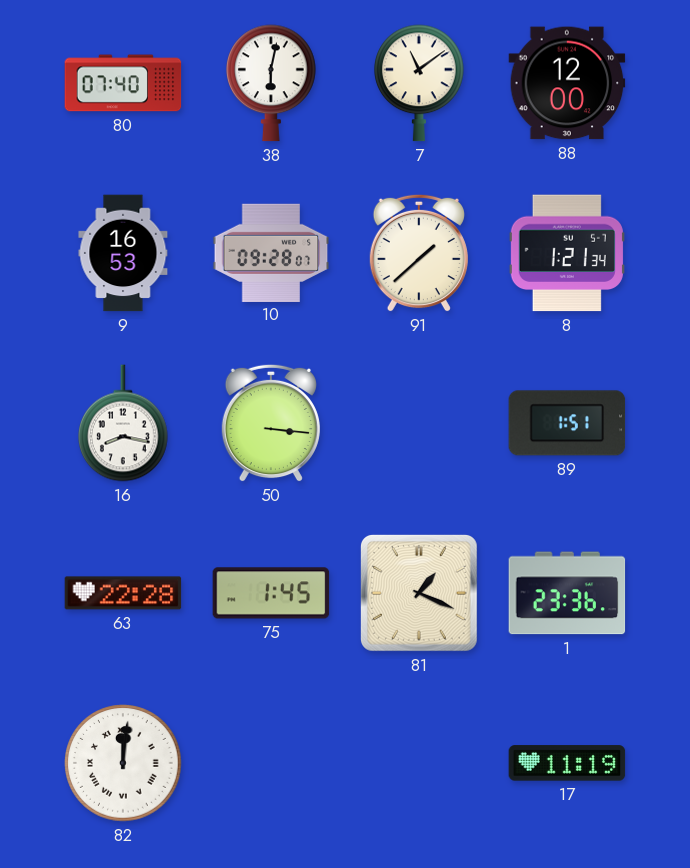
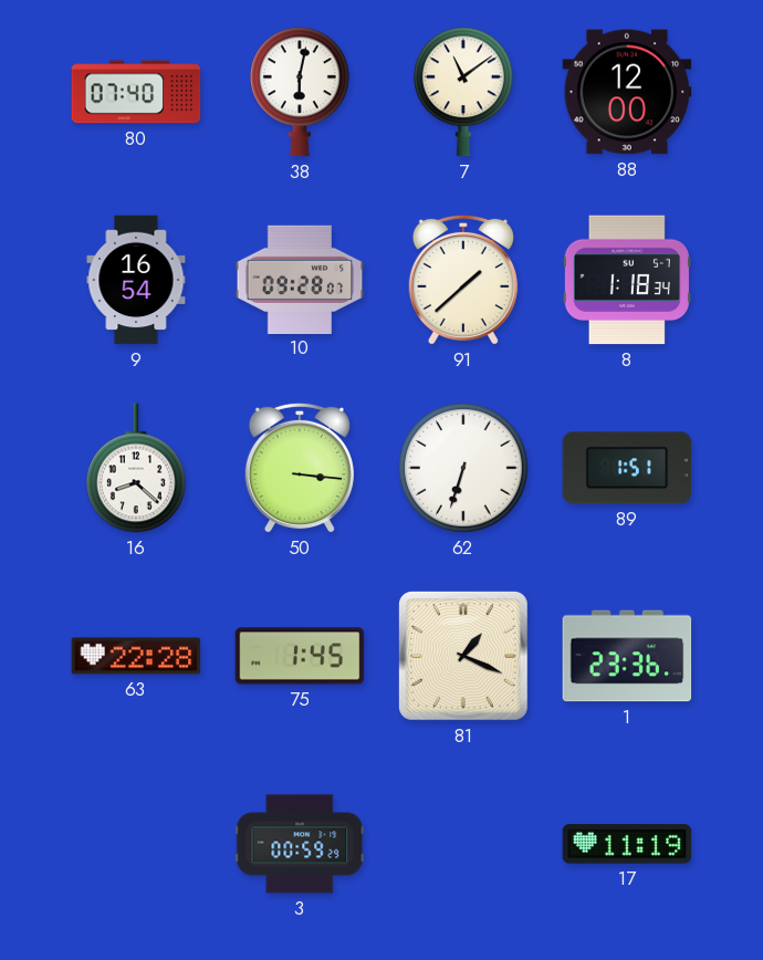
9: 16:53 -> 16:54
8: 1:21 -> 1:18
16: 8:17 -> 8:22
62: none -> 6:33
82: 12:01 -> none
3: none -> 00:59
